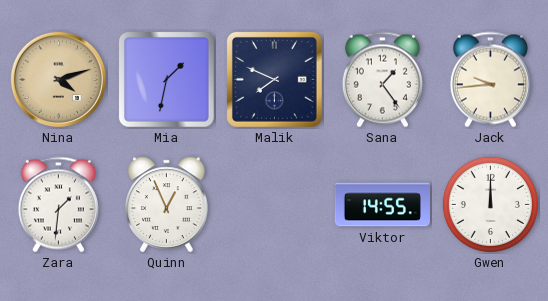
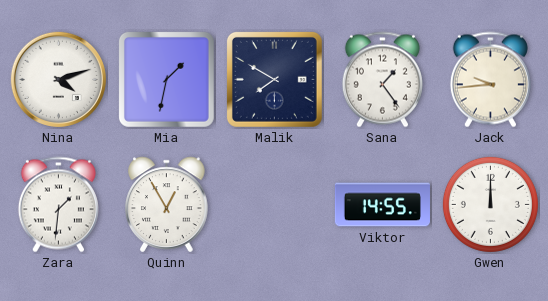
Nina dial: champagne -> white
Malik: 7:49 -> 7:50
Quinn: 12:56 -> 12:55
